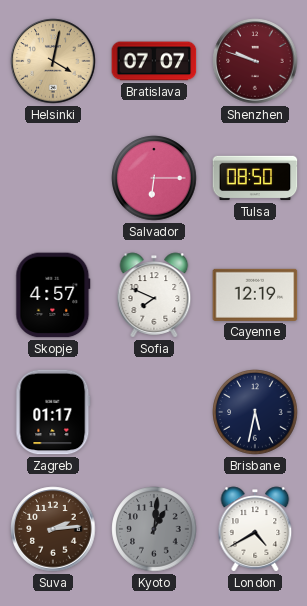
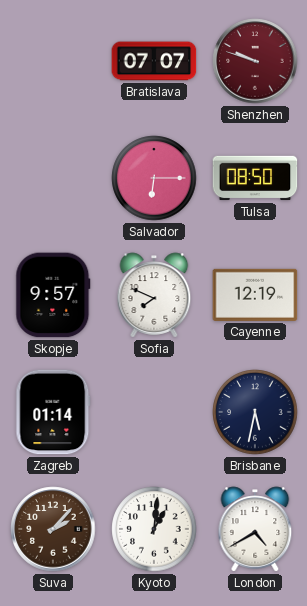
Helsinki: 4:02 -> none
Skopje: 4:57 -> 9:57
Zagreb: 01:17 -> 01:14
Suva: 2:14 -> 2:07
Kyoto dial: grey -> white
